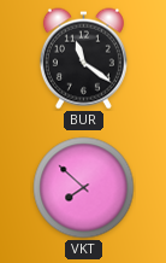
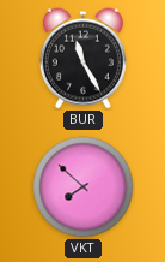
BUR: 11:21 -> 11:25
